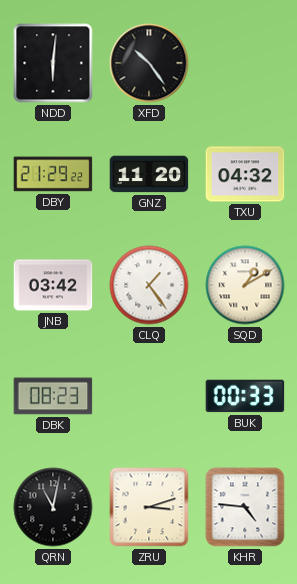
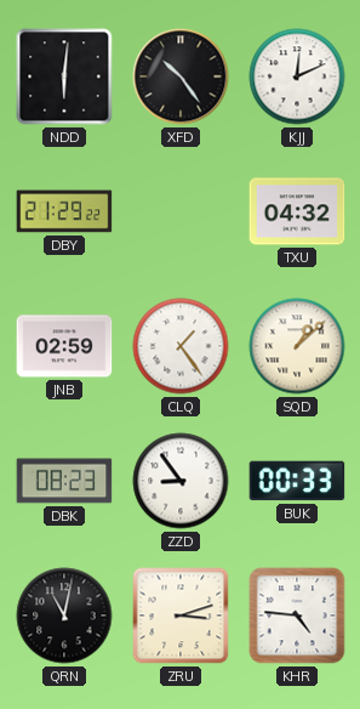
KJJ: none -> 12:11
GNZ: 11:20 -> none
JNB: 03:42 -> 02:59
SQD: 1:10 -> 1:08
ZZD: none -> 8:54
